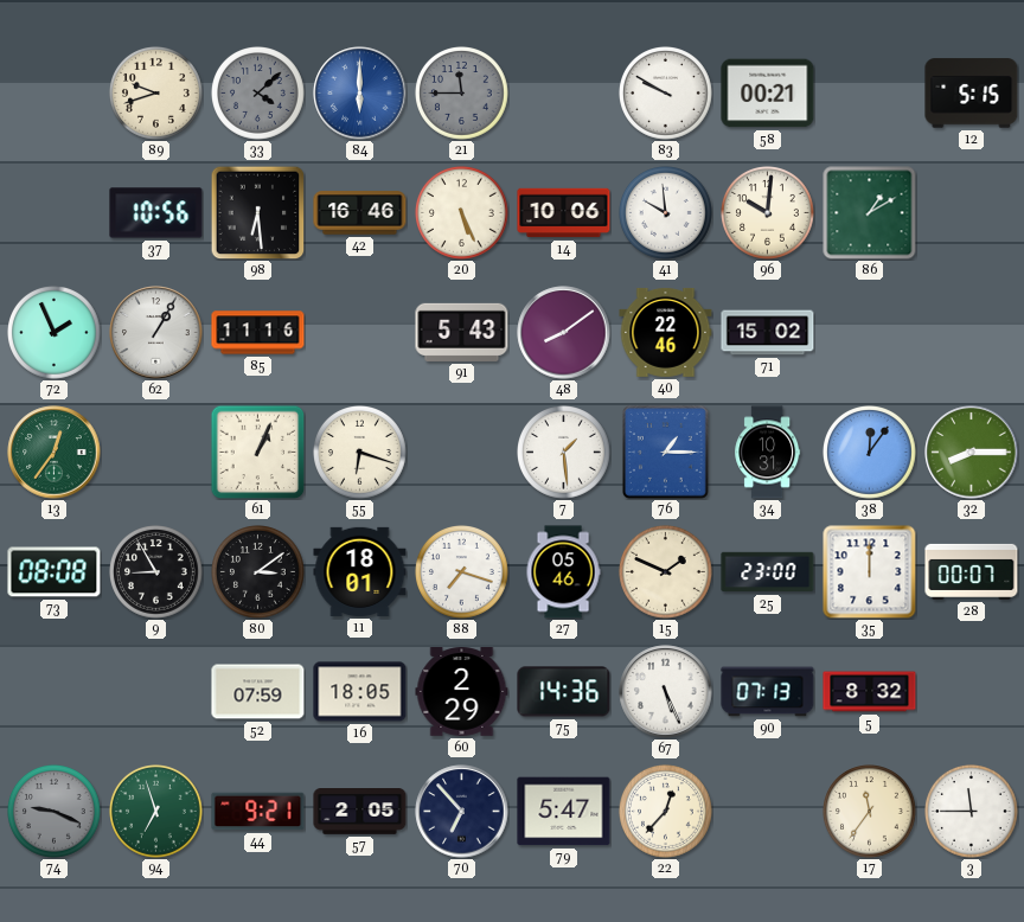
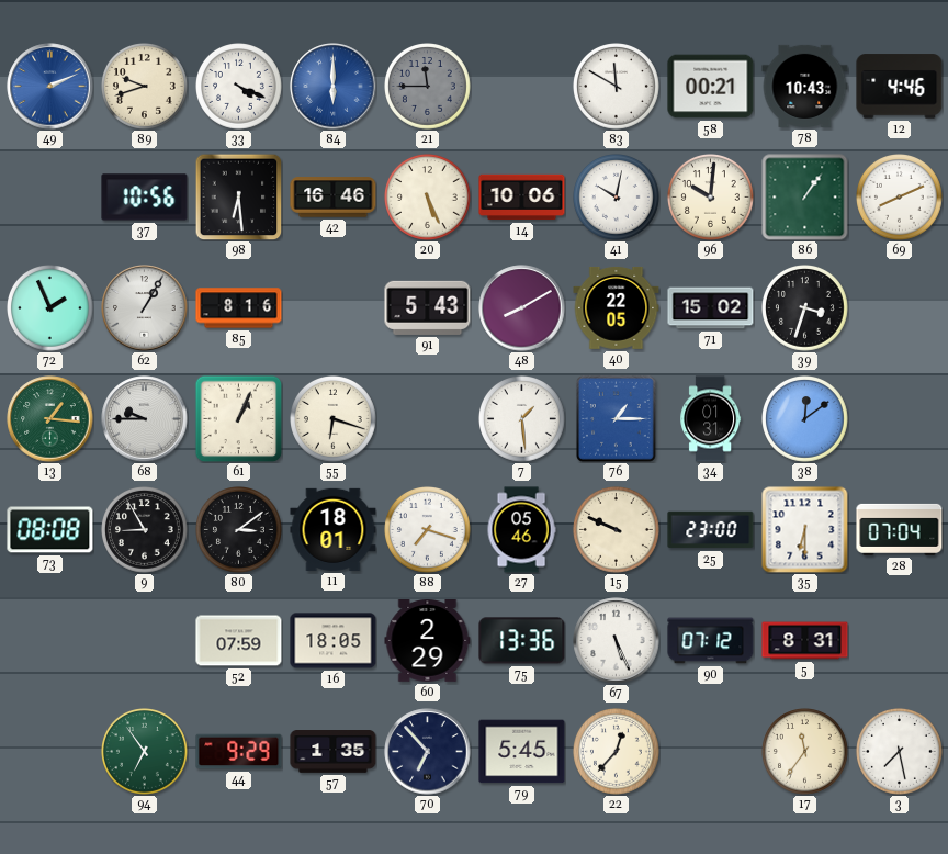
49: none -> 2:11
33: 4:08 -> 4:19
33 dial: grey -> white
83: 9:50 -> 11:50
78: none -> 10:43
12: 5:15 -> 4:46
41: 9:59 -> 10:02
86: 1:10 -> 1:06
69: none -> 8:11
85: 11:16 -> 8:16
48: 8:09 -> 8:10
40: 22:46 -> 22:05
39: none -> 3:33
13: 12:36 -> 1:16
68: none -> 9:45
34: 10:31 -> 01:31
38: 12:06 -> 12:09
32: 8:15 -> none
15: 1:49 -> 9:49
35: 12:00 -> 6:30
28: 00:07 -> 07:04
75: 14:36 -> 13:36
90: 07:13 -> 07:12
5: 8:32 -> 8:31
74: 9:19 -> none
94: 6:57 -> 6:54
44: 9:21 -> 9:29
57: 2:05 -> 1:35
79: 5:47 -> 5:45
3: 11:45 -> 7:28
